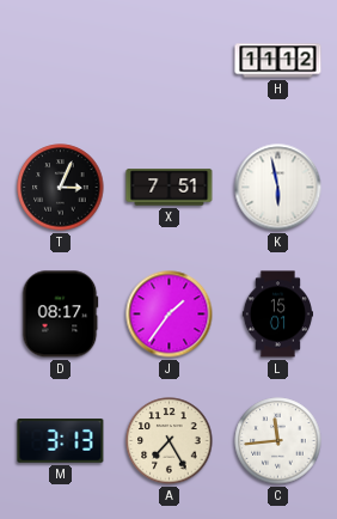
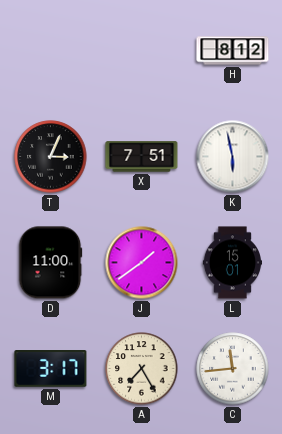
H: 11:12 -> 8:12
D: 08:17 -> 11:00
J: 1:36 -> 1:39
M: 3:13 -> 3:17
